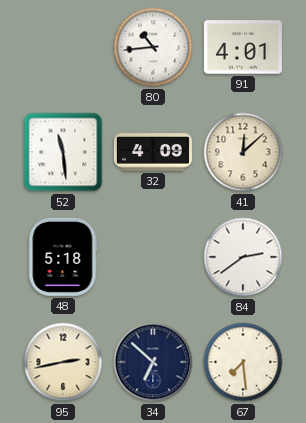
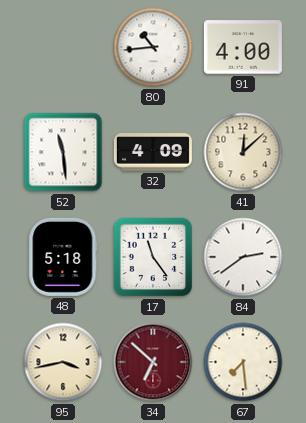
91: 4:01 -> 4:00
17: none -> 11:24
95: 2:43 -> 3:43
34 dial: navy -> burgundy
